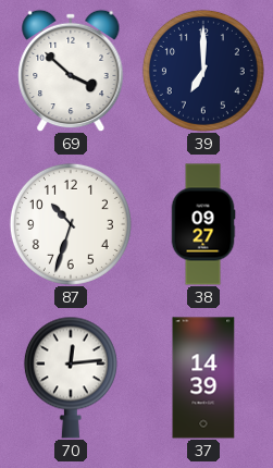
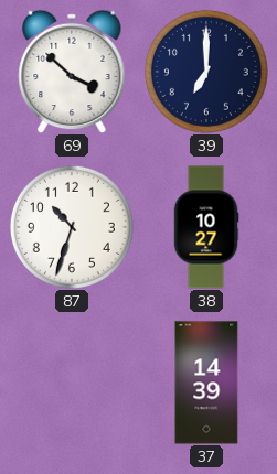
38: 09:27 -> 10:27
70: 12:14 -> none
